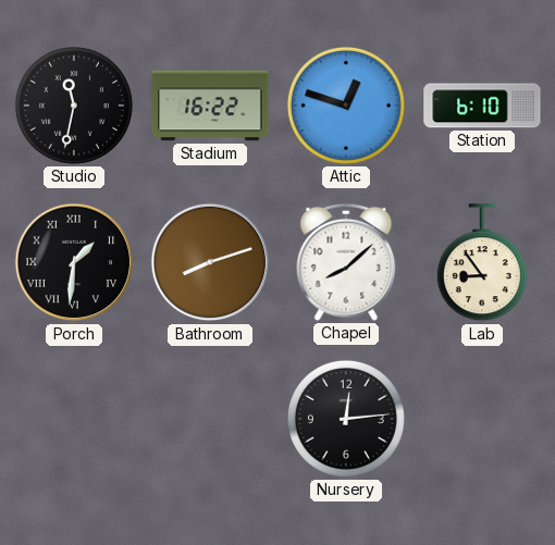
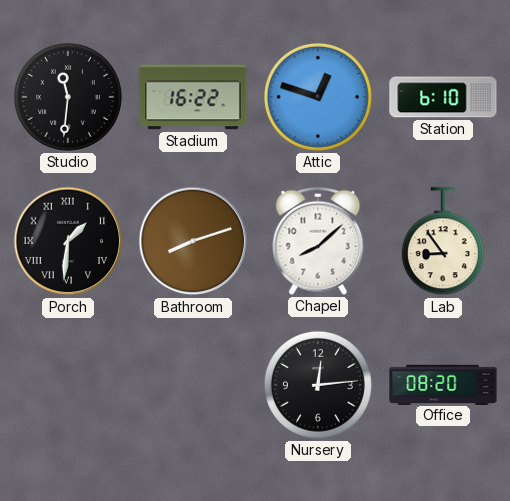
Studio: 11:32 -> 11:31
Office: none -> 08:20
